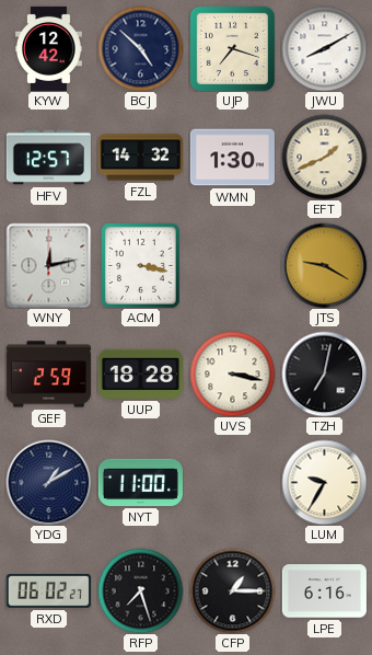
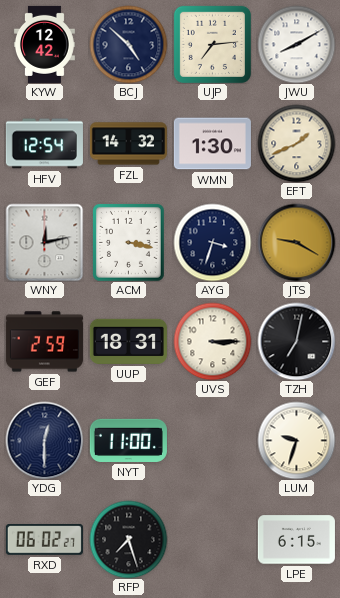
UJP: 7:18 -> 7:14
HFV: 12:57 -> 12:54
AYG: none -> 3:33
UUP: 18:28 -> 18:31
UVS: 3:17 -> 3:15
YDG: 1:10 -> 12:30
LUM: 9:35 -> 9:33
CFP: 1:15 -> none
LPE: 6:16 -> 6:15
